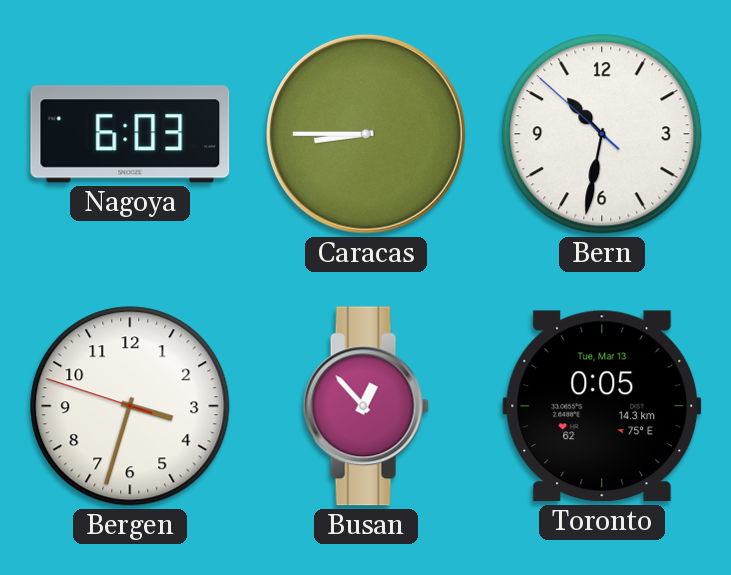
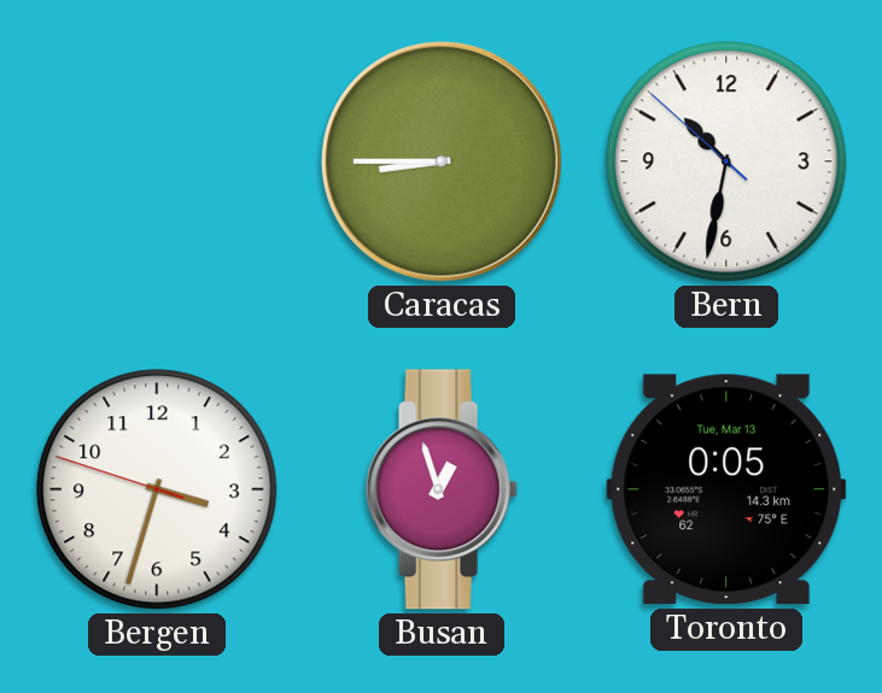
Nagoya: 6:03 -> none
Busan: 12:53 -> 12:57
